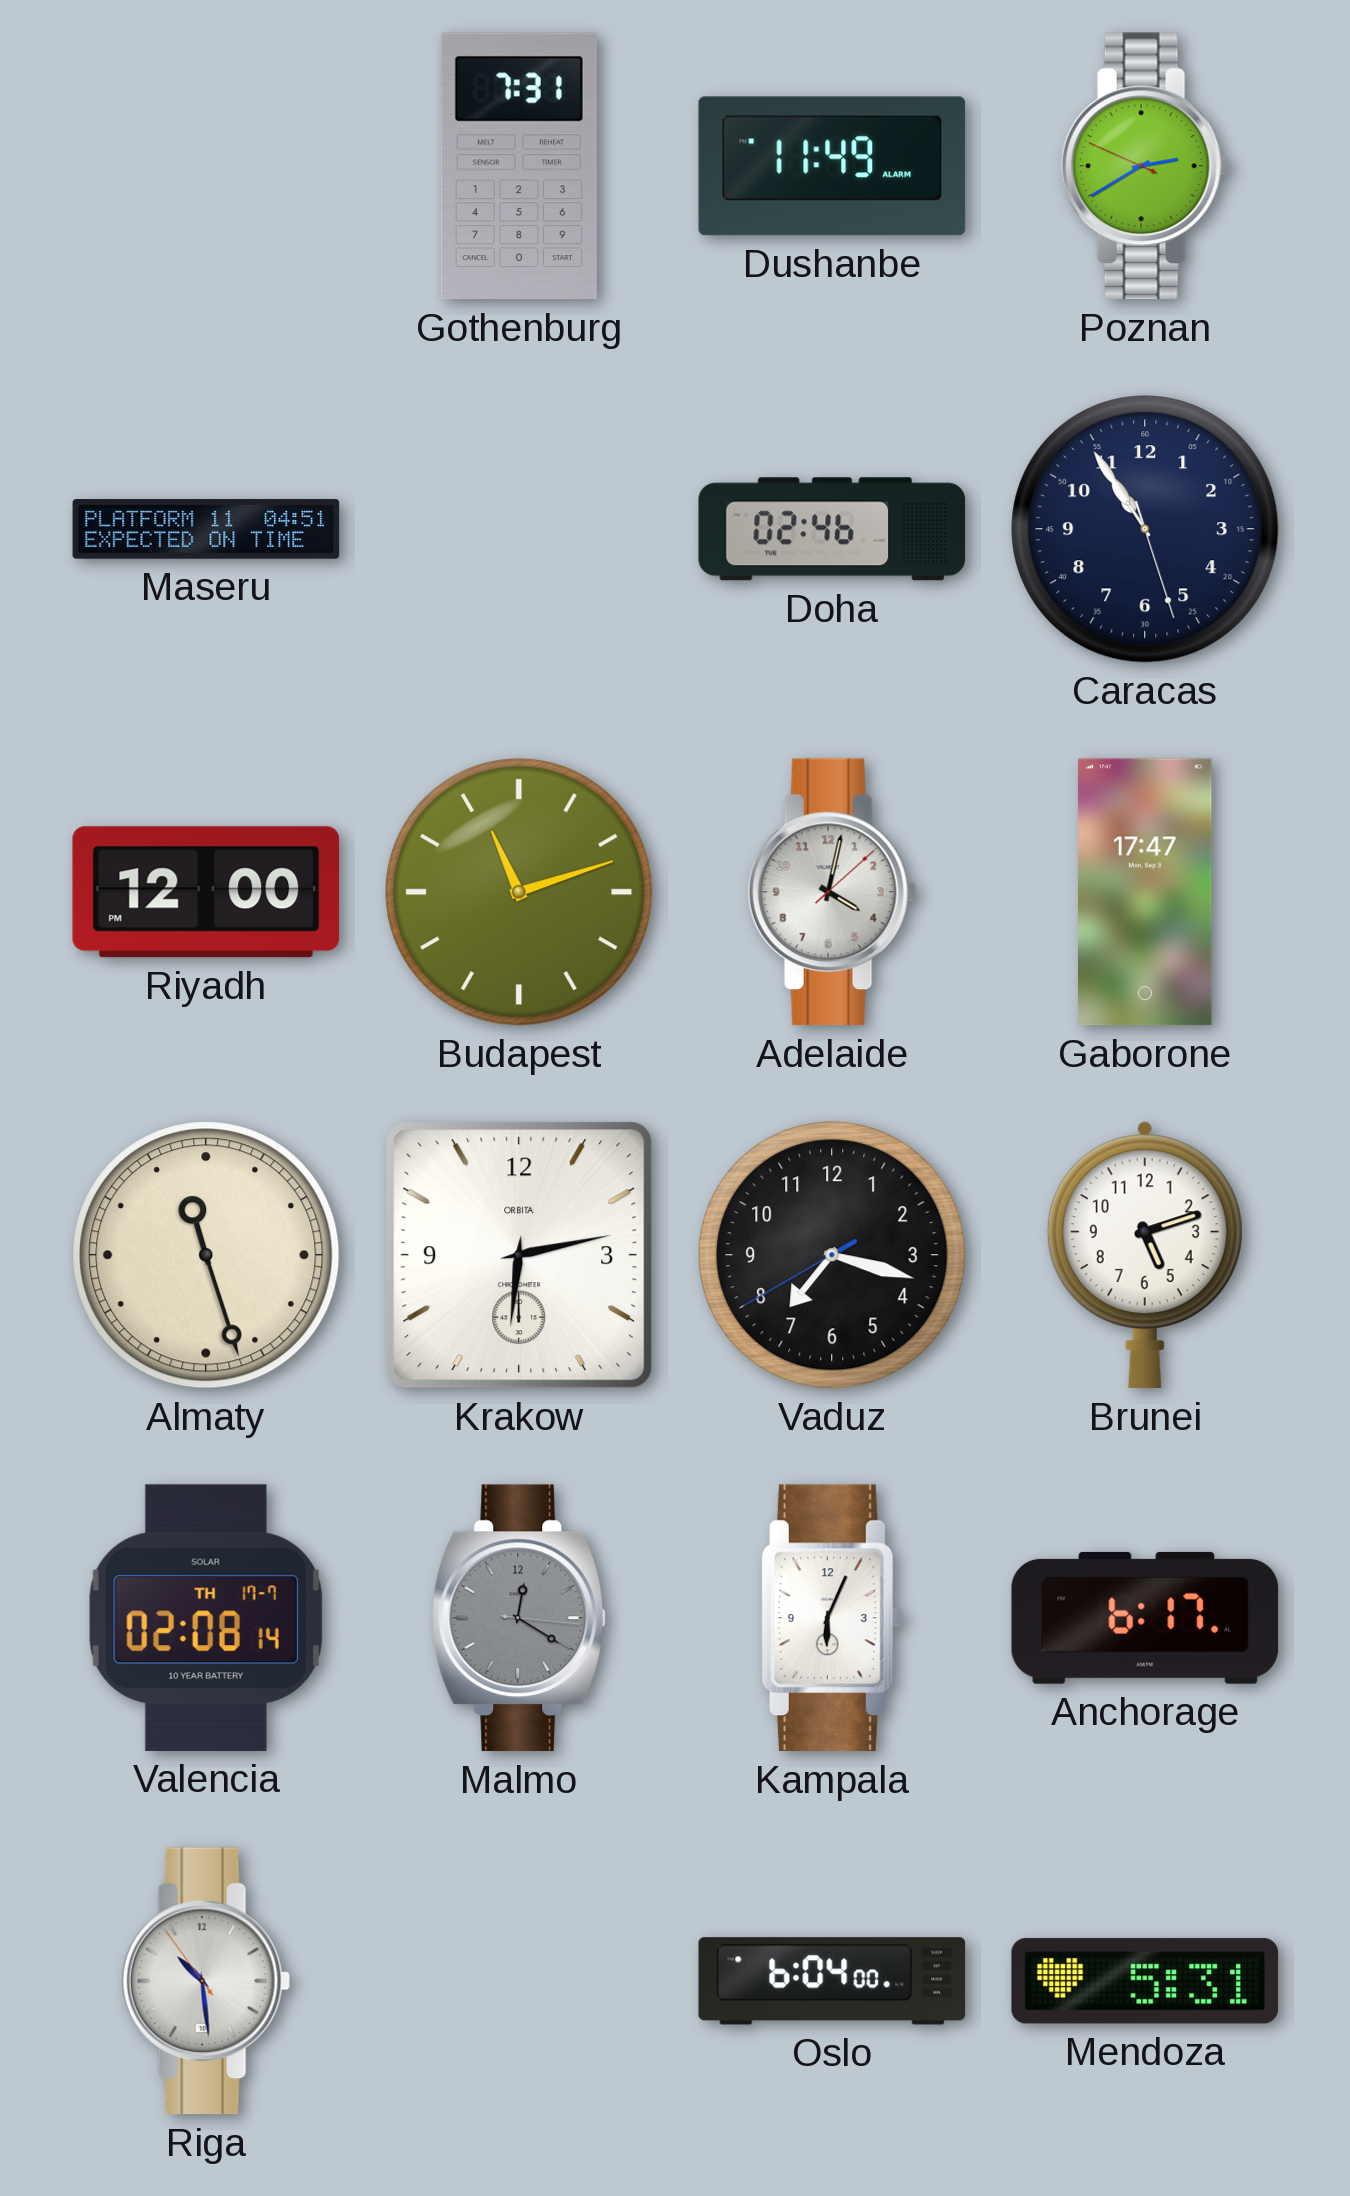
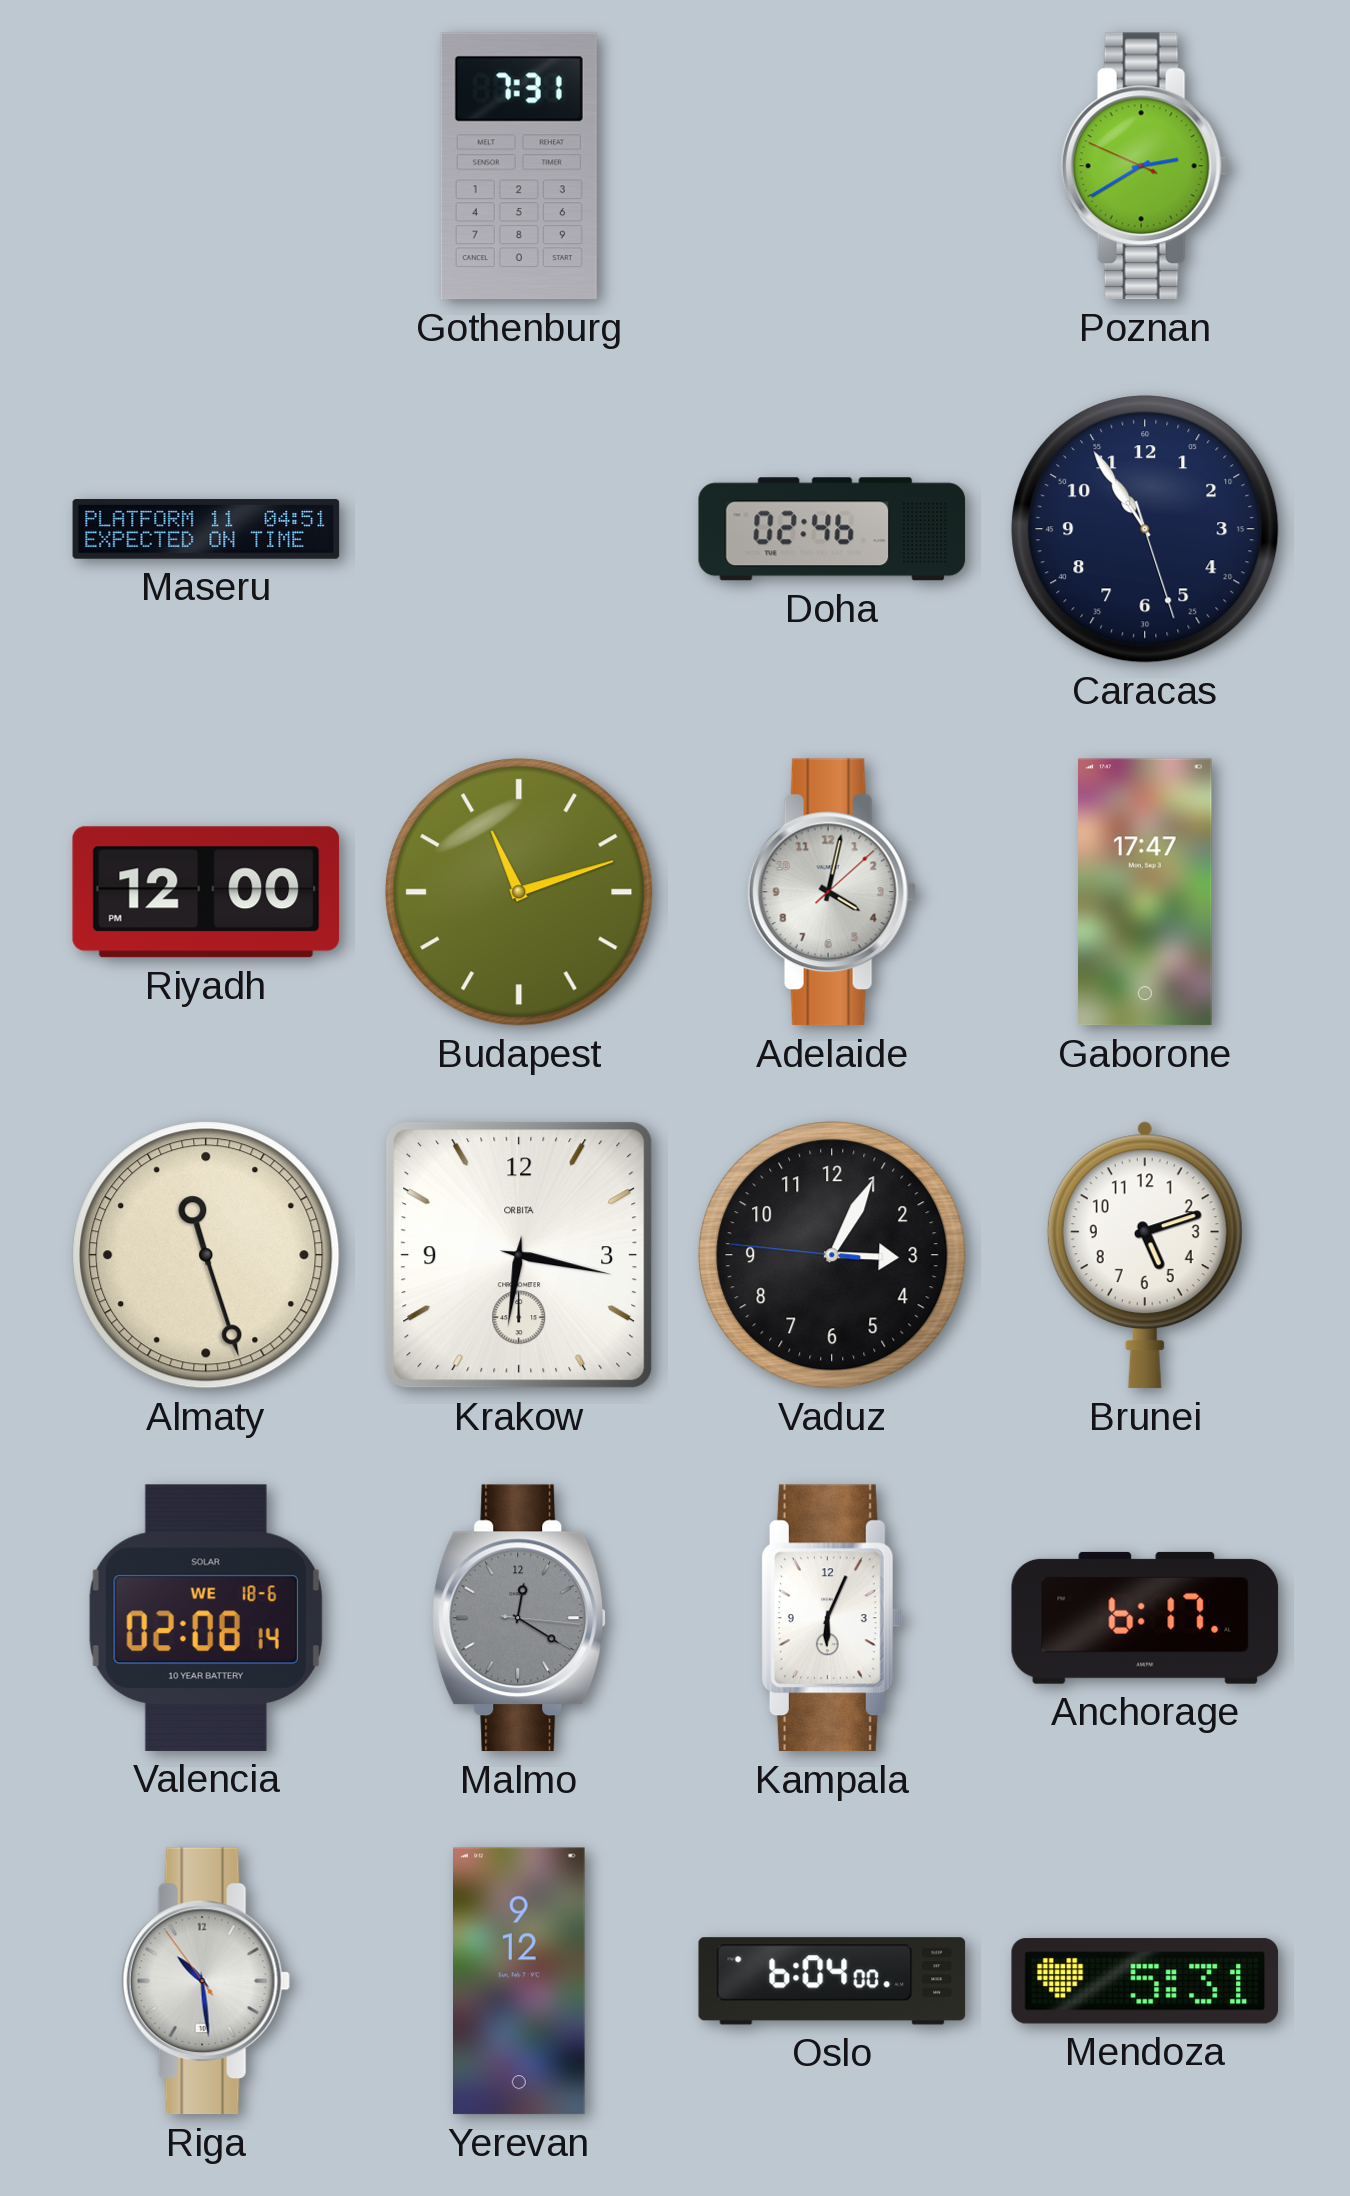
Dushanbe: 11:49 -> none
Krakow: 6:13 -> 6:17
Vaduz: 7:17 -> 3:04
Valencia date: TH 17-7 -> WE 18-6
Yerevan: none -> 9:12
